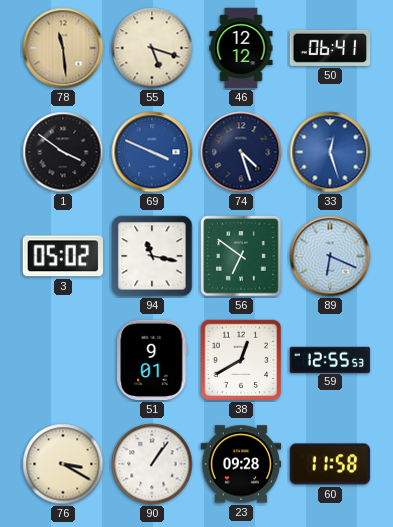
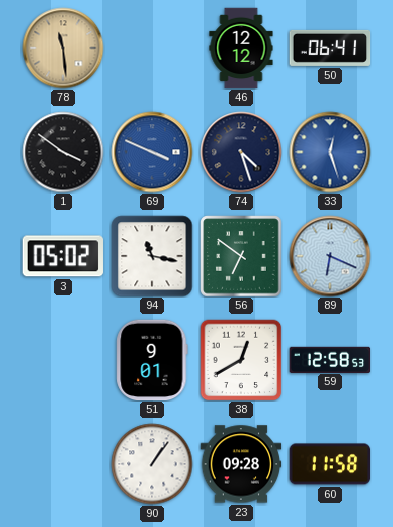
55: 5:18 -> none
59: 12:55 -> 12:58
76: 3:20 -> none
